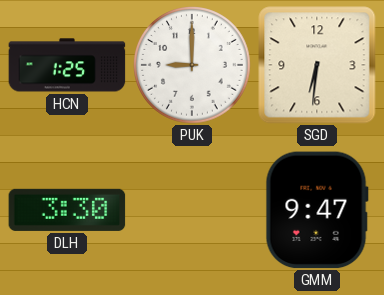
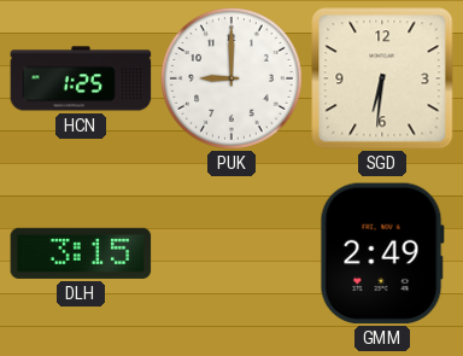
DLH: 3:30 -> 3:15
GMM: 9:47 -> 2:49
